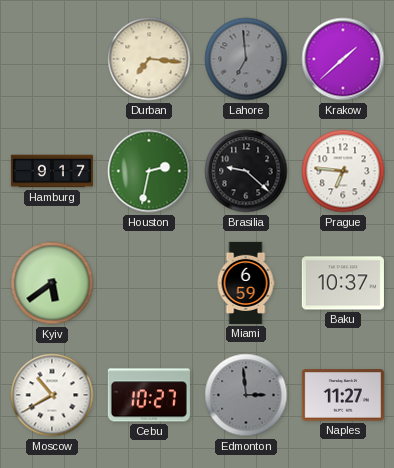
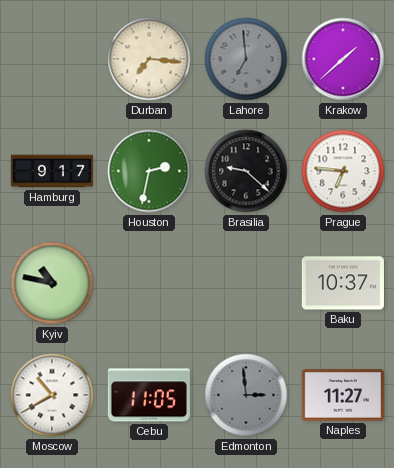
Kyiv: 5:39 -> 10:47
Miami: 6:59 -> none
Cebu: 10:27 -> 11:05
